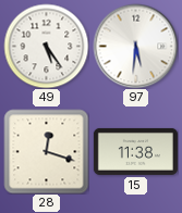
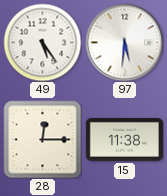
28: 12:18 -> 12:15
